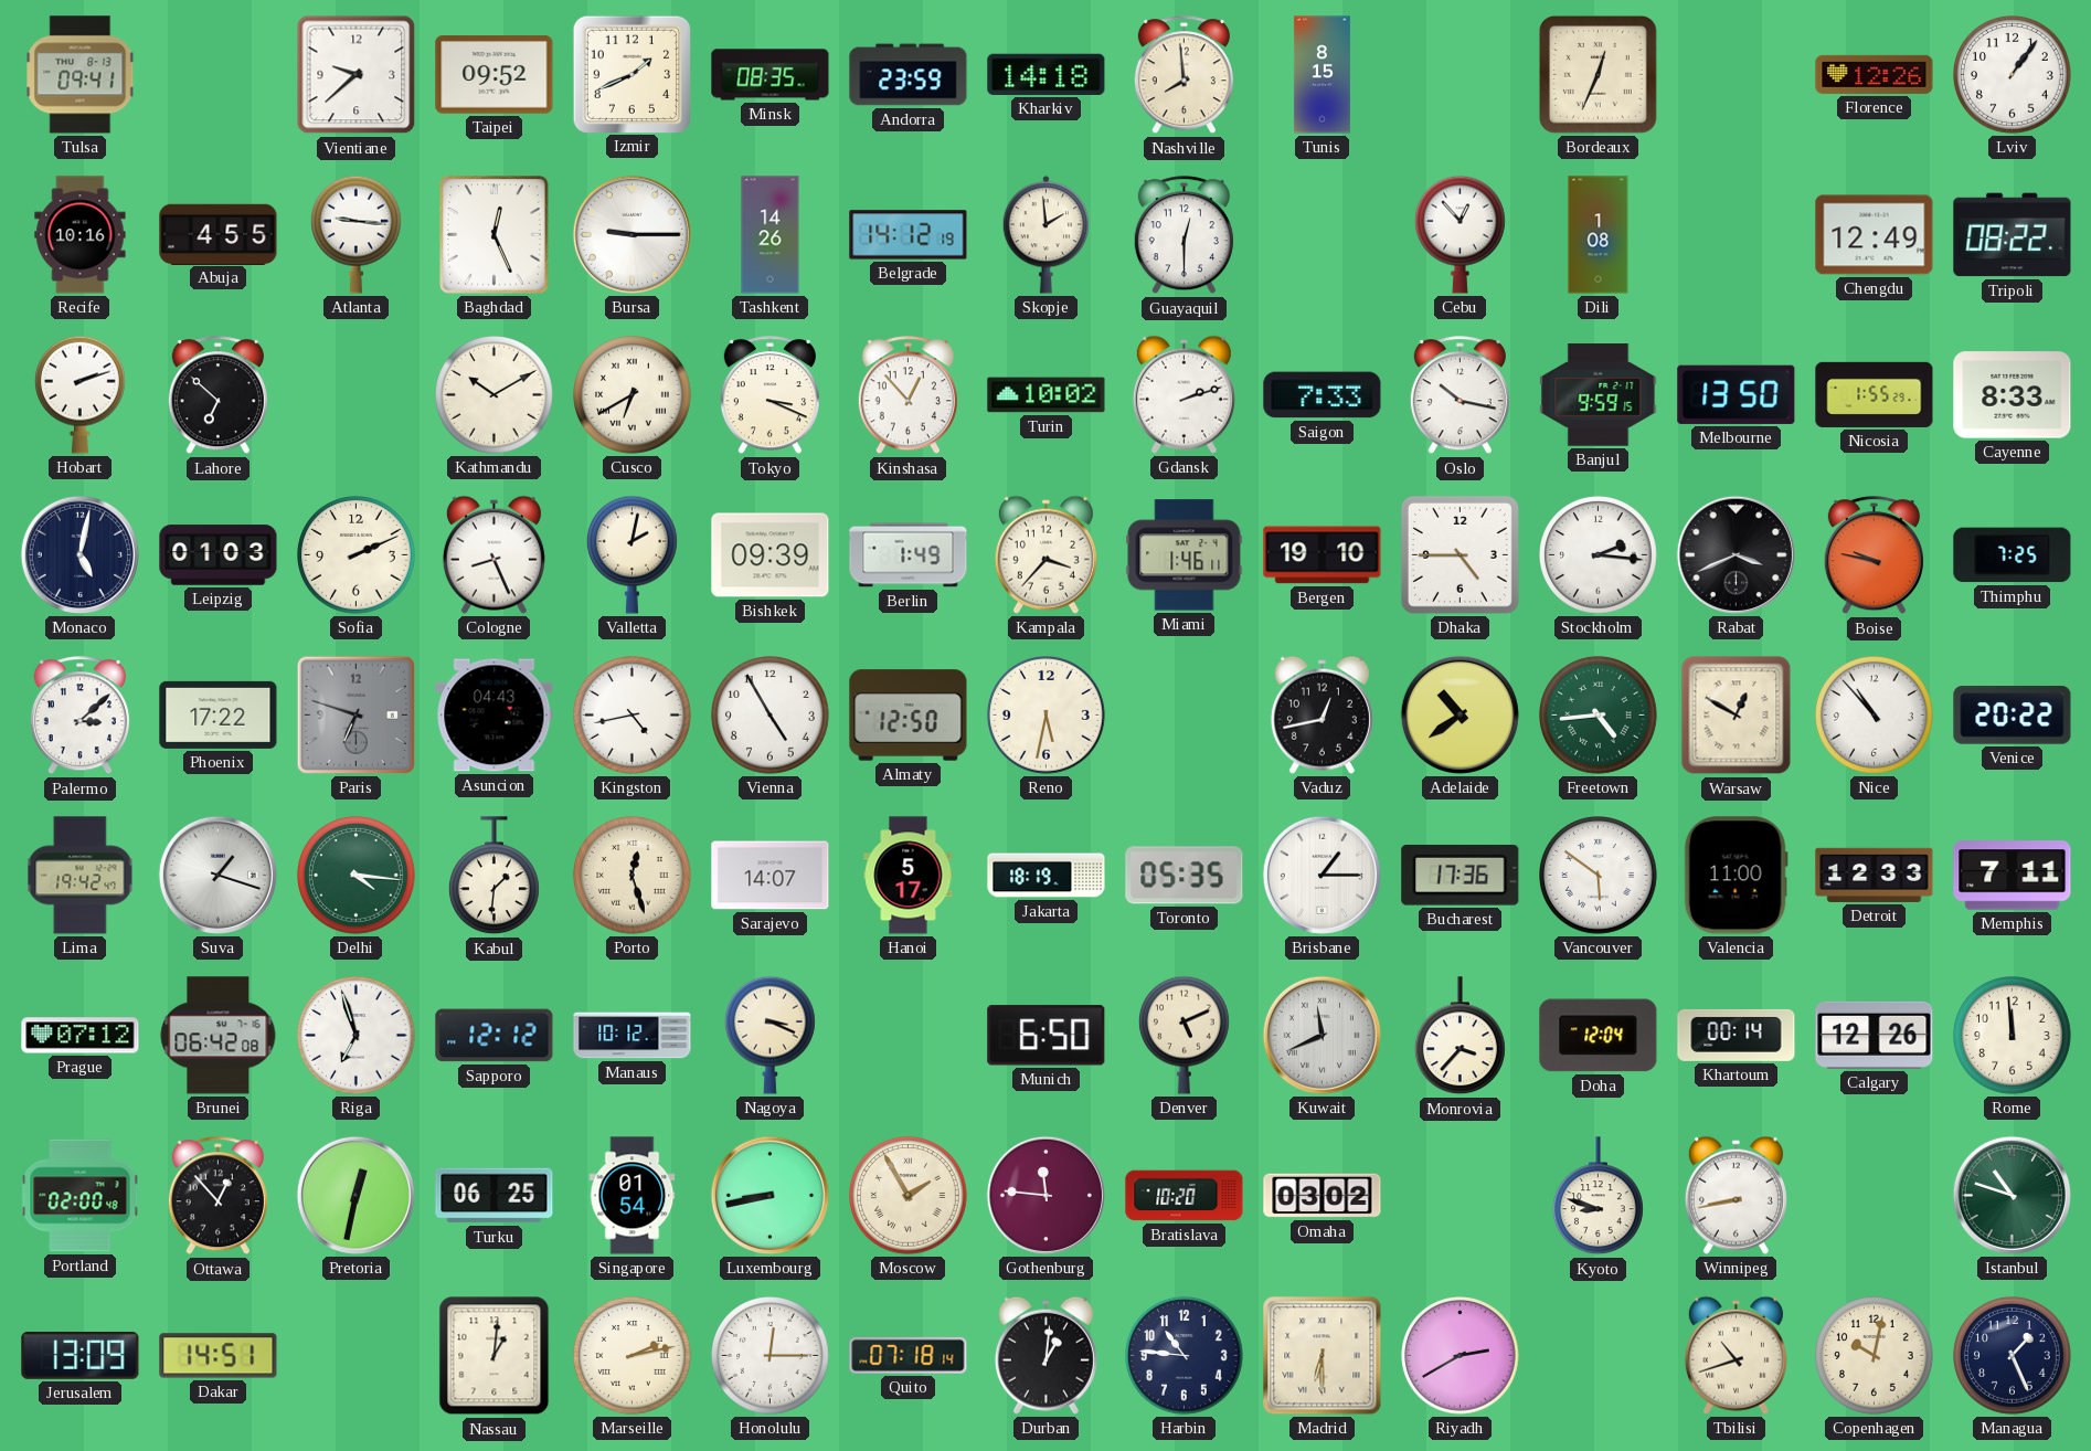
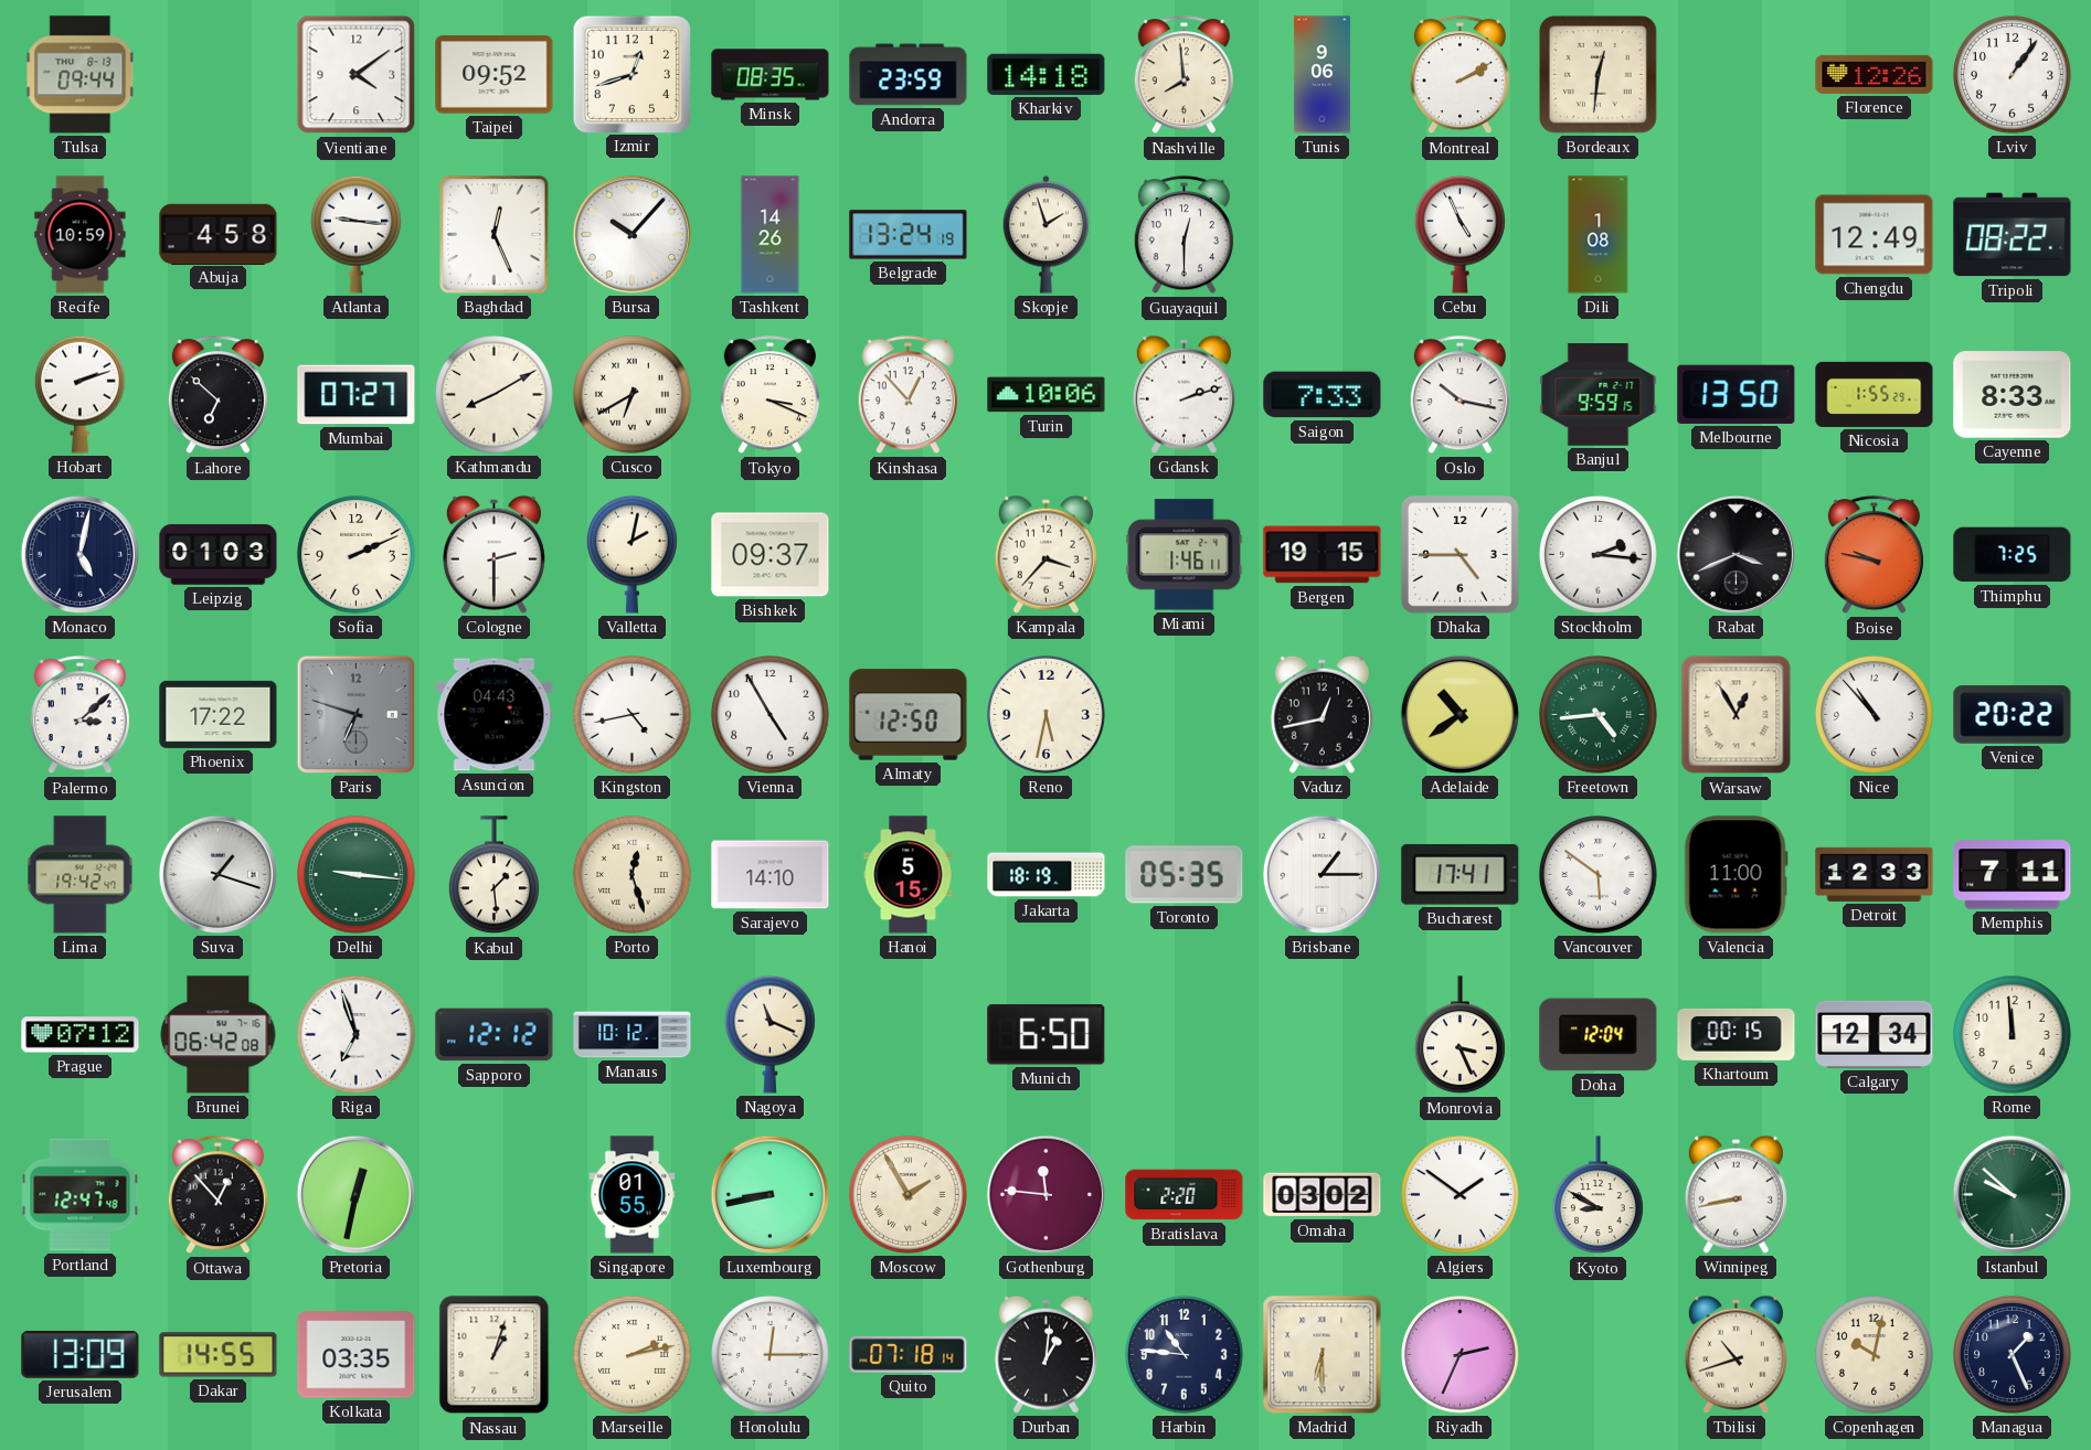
Tulsa: 09:41 -> 09:44
Vientiane: 9:38 -> 4:09
Izmir: 1:41 -> 12:42
Tunis: 8:15 -> 9:06
Montreal: none -> 2:10
Bordeaux: 12:34 -> 12:31
Recife: 10:16 -> 10:59
Abuja: 4:55 -> 4:58
Bursa: 9:15 -> 10:07
Belgrade: 14:12 -> 13:24
Skopje: 1:59 -> 1:57
Cebu: 12:53 -> 4:56
Mumbai: none -> 07:27
Kathmandu: 10:10 -> 8:10
Turin: 10:02 -> 10:06
Cologne: 8:26 -> 2:30
Bishkek: 09:39 -> 09:37
Berlin: 1:49 -> none
Bergen: 19:10 -> 19:15
Warsaw: 12:50 -> 12:55
Delhi: 4:16 -> 9:16
Kabul: 1:31 -> 1:29
Sarajevo: 14:07 -> 14:10
Hanoi: 5:17 -> 5:15
Bucharest: 17:36 -> 17:41
Nagoya: 3:19 -> 11:19
Denver: 5:11 -> none
Kuwait: 11:41 -> none
Monrovia: 3:37 -> 3:26
Khartoum: 00:14 -> 00:15
Calgary: 12:26 -> 12:34
Portland: 02:00 -> 12:47
Turku: 06:25 -> none
Singapore: 01:54 -> 01:55
Bratislava: 10:20 -> 2:20
Algiers: none -> 1:51
Kyoto: 8:48 -> 8:50
Istanbul: 10:48 -> 9:52
Dakar: 14:51 -> 14:55
Kolkata: none -> 03:35
Nassau: 1:01 -> 1:03
Riyadh: 2:40 -> 2:34
